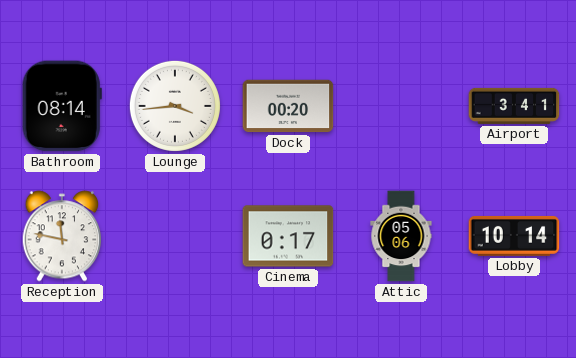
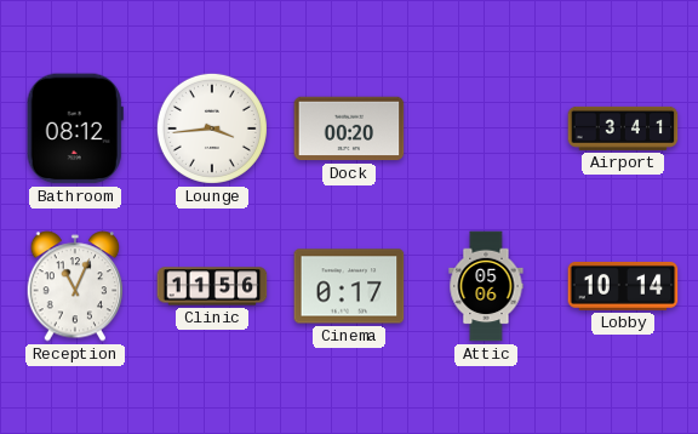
Bathroom: 08:14 -> 08:12
Reception: 11:47 -> 11:04
Clinic: none -> 11:56
